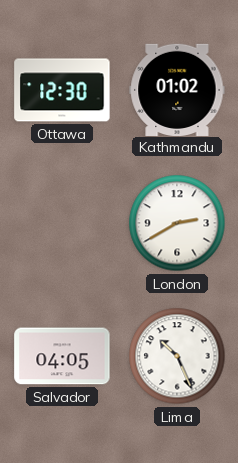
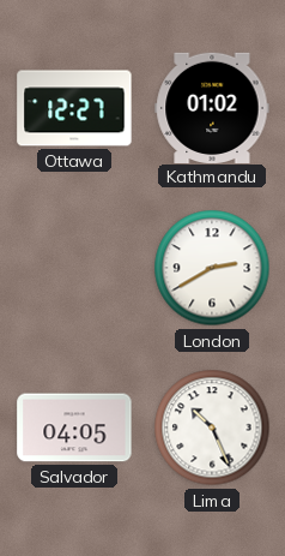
Ottawa: 12:30 -> 12:27
